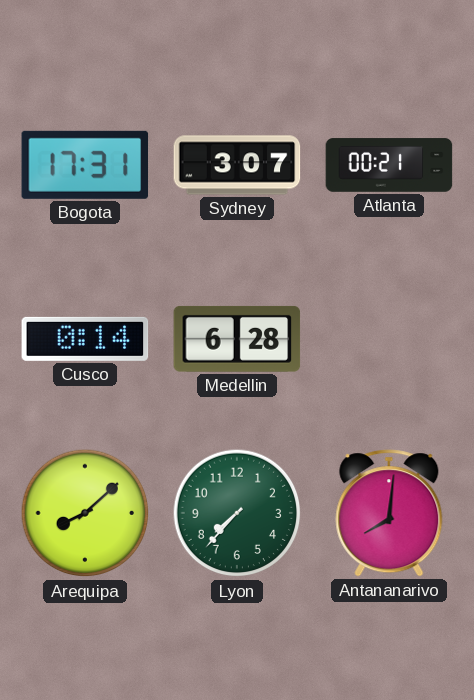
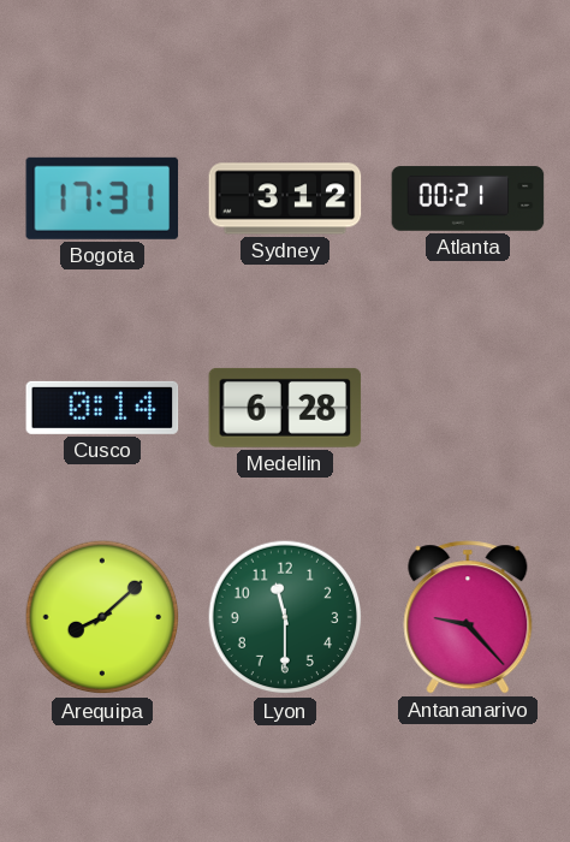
Sydney: 3:07 -> 3:12
Lyon: 7:37 -> 11:30
Antananarivo: 8:01 -> 9:23
